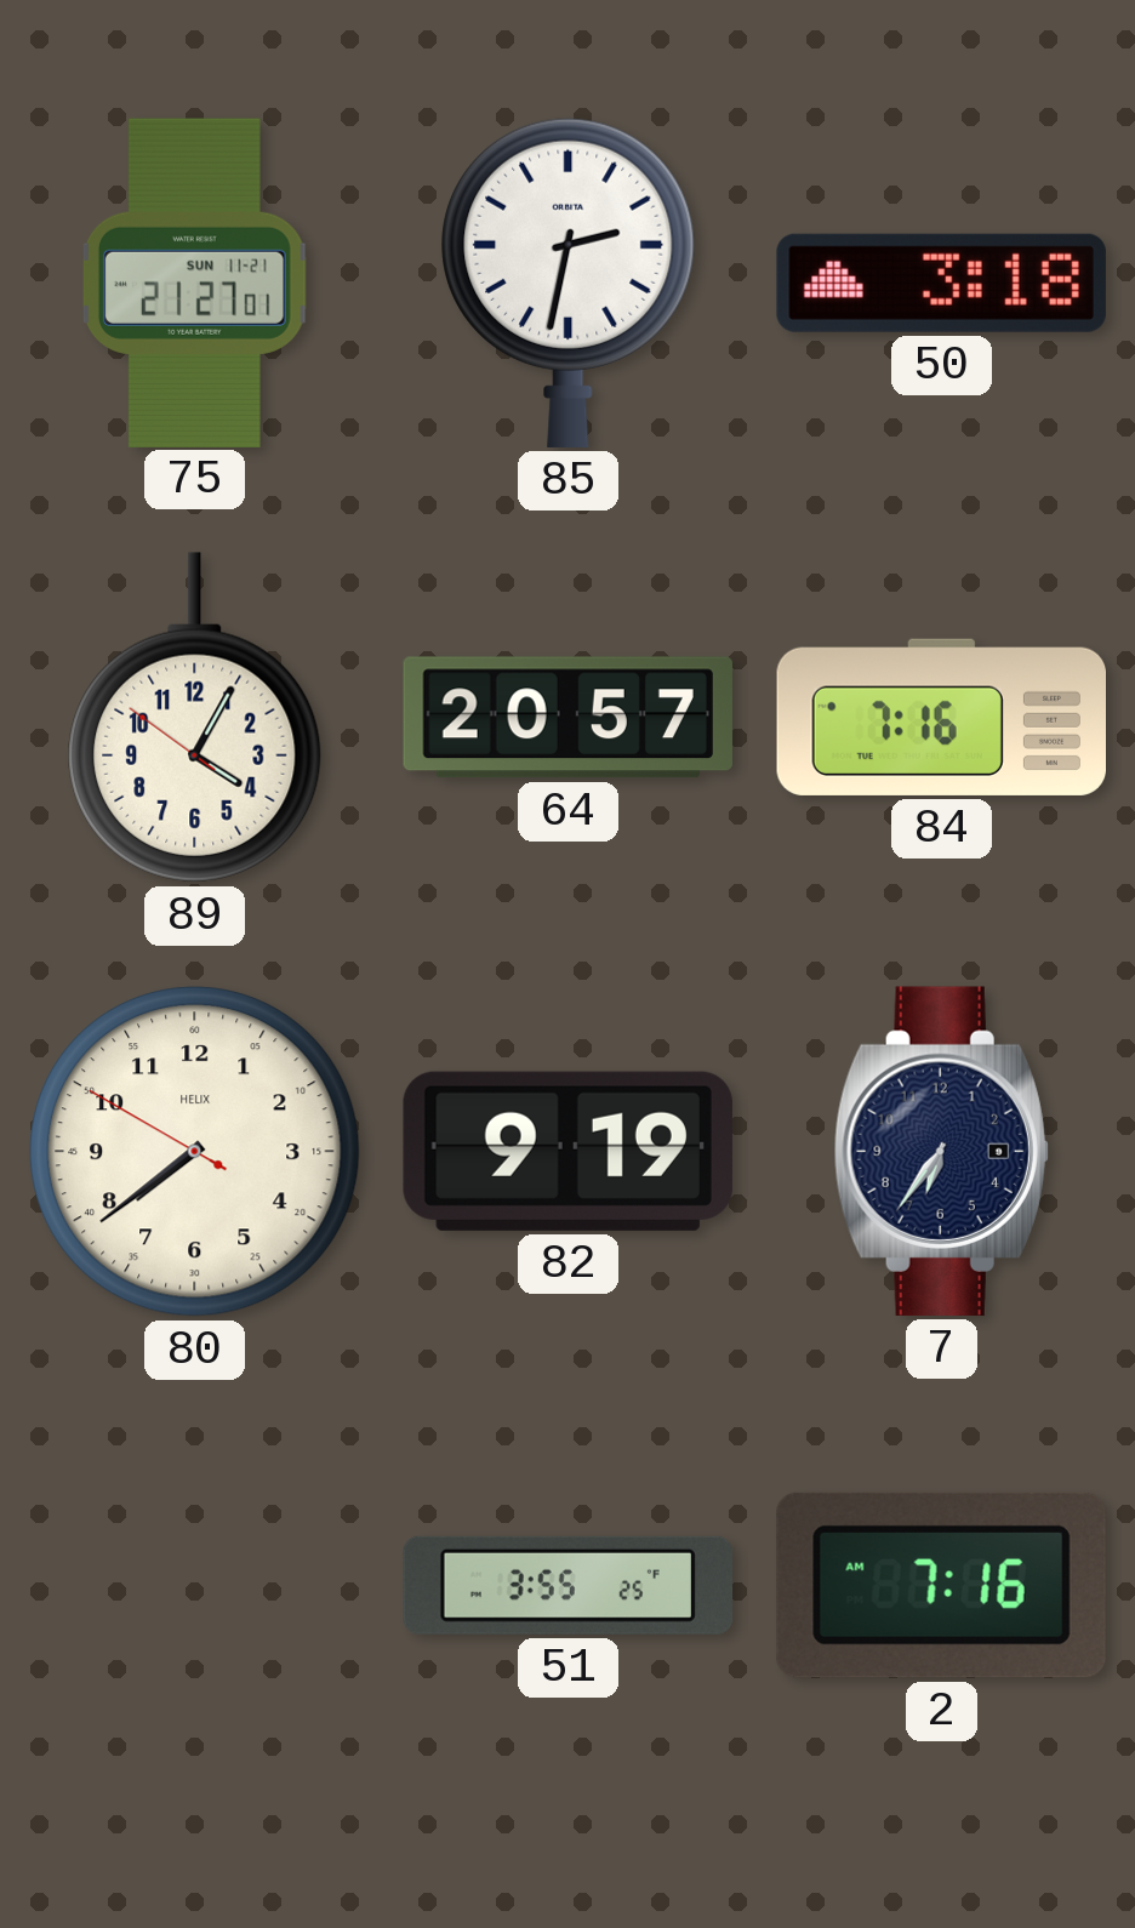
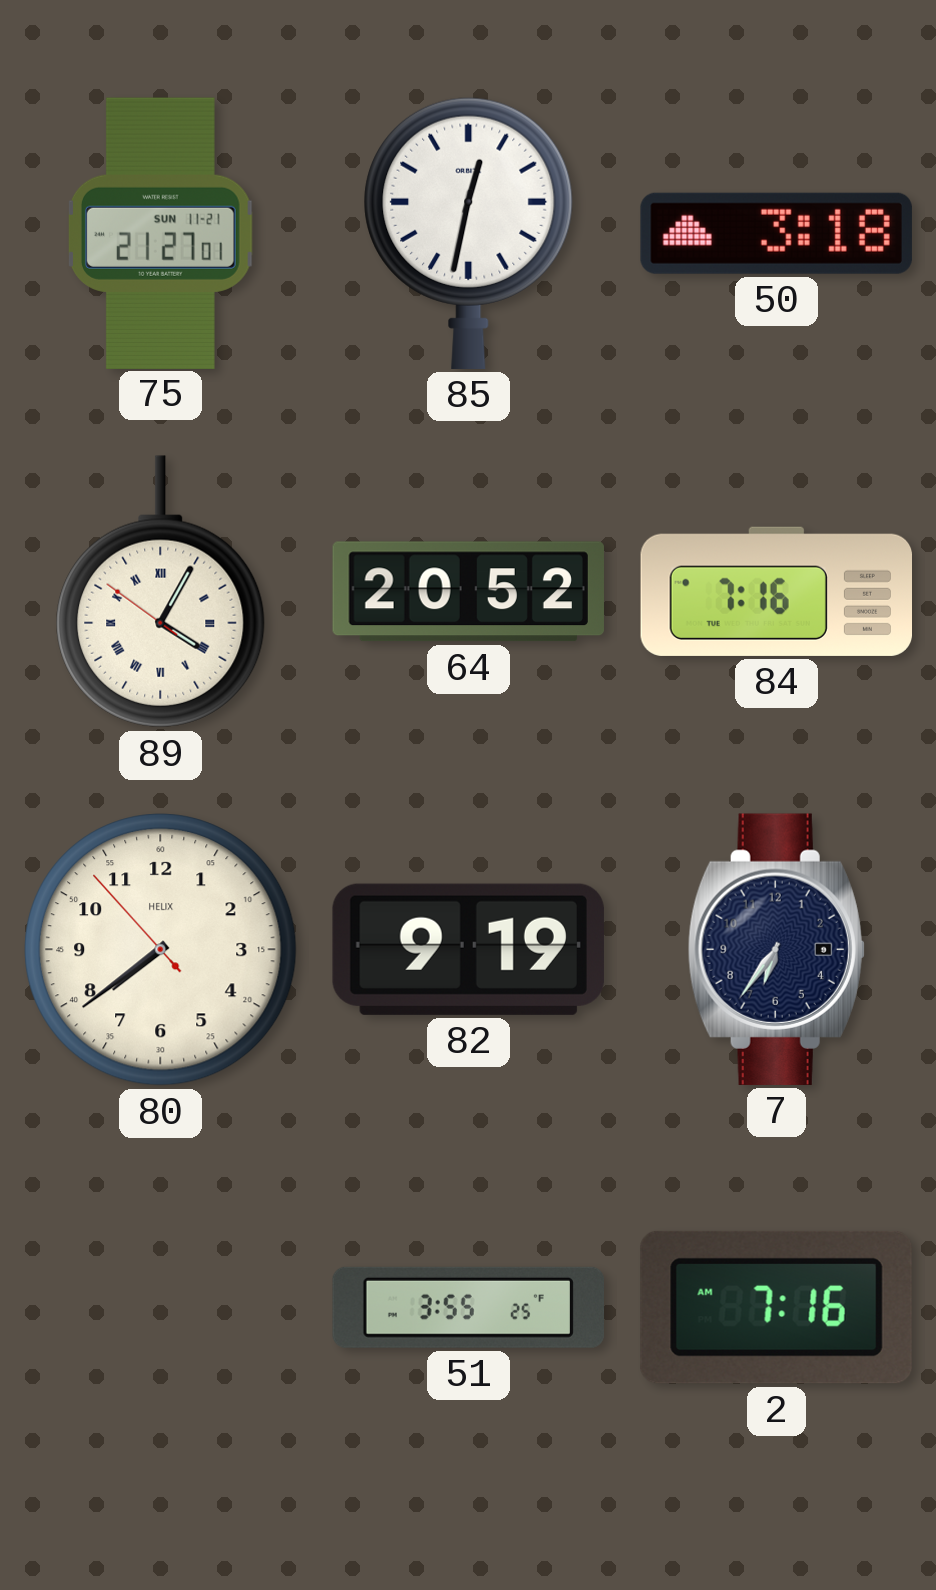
85: 2:32 -> 12:32
89 numerals: Arabic -> Roman
64: 20:57 -> 20:52
80: 7:38:50 -> 7:38:53
